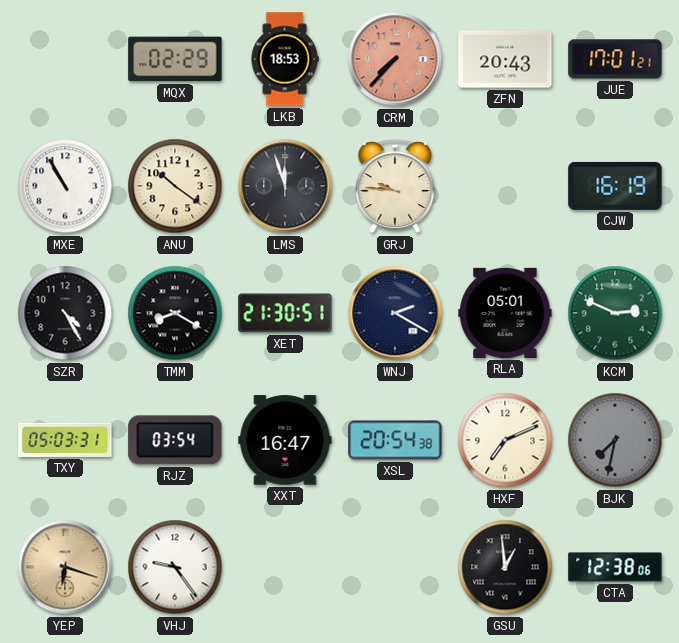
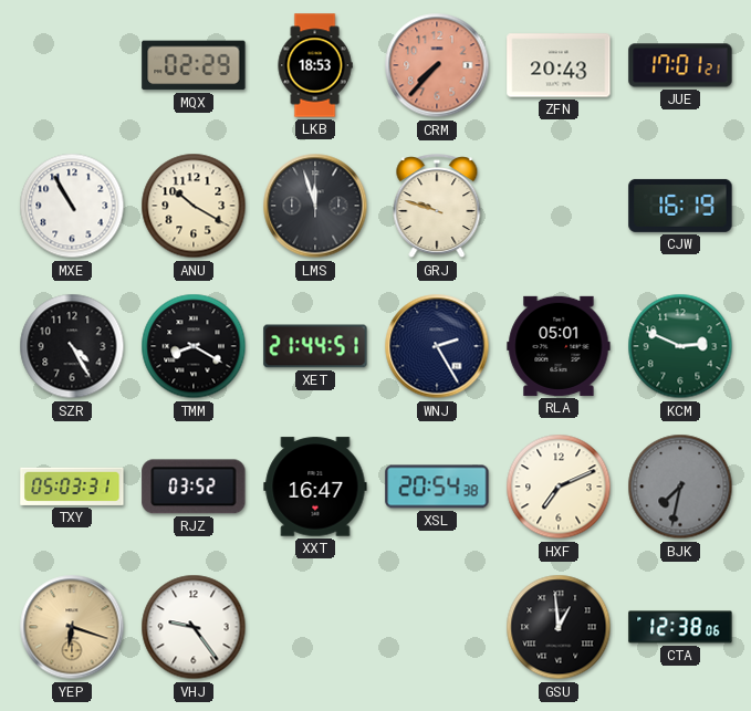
ANU: 10:21 -> 10:20
GRJ: 9:46 -> 9:48
XET: 21:30 -> 21:44
WNJ: 2:20 -> 2:25
RJZ: 03:54 -> 03:52
